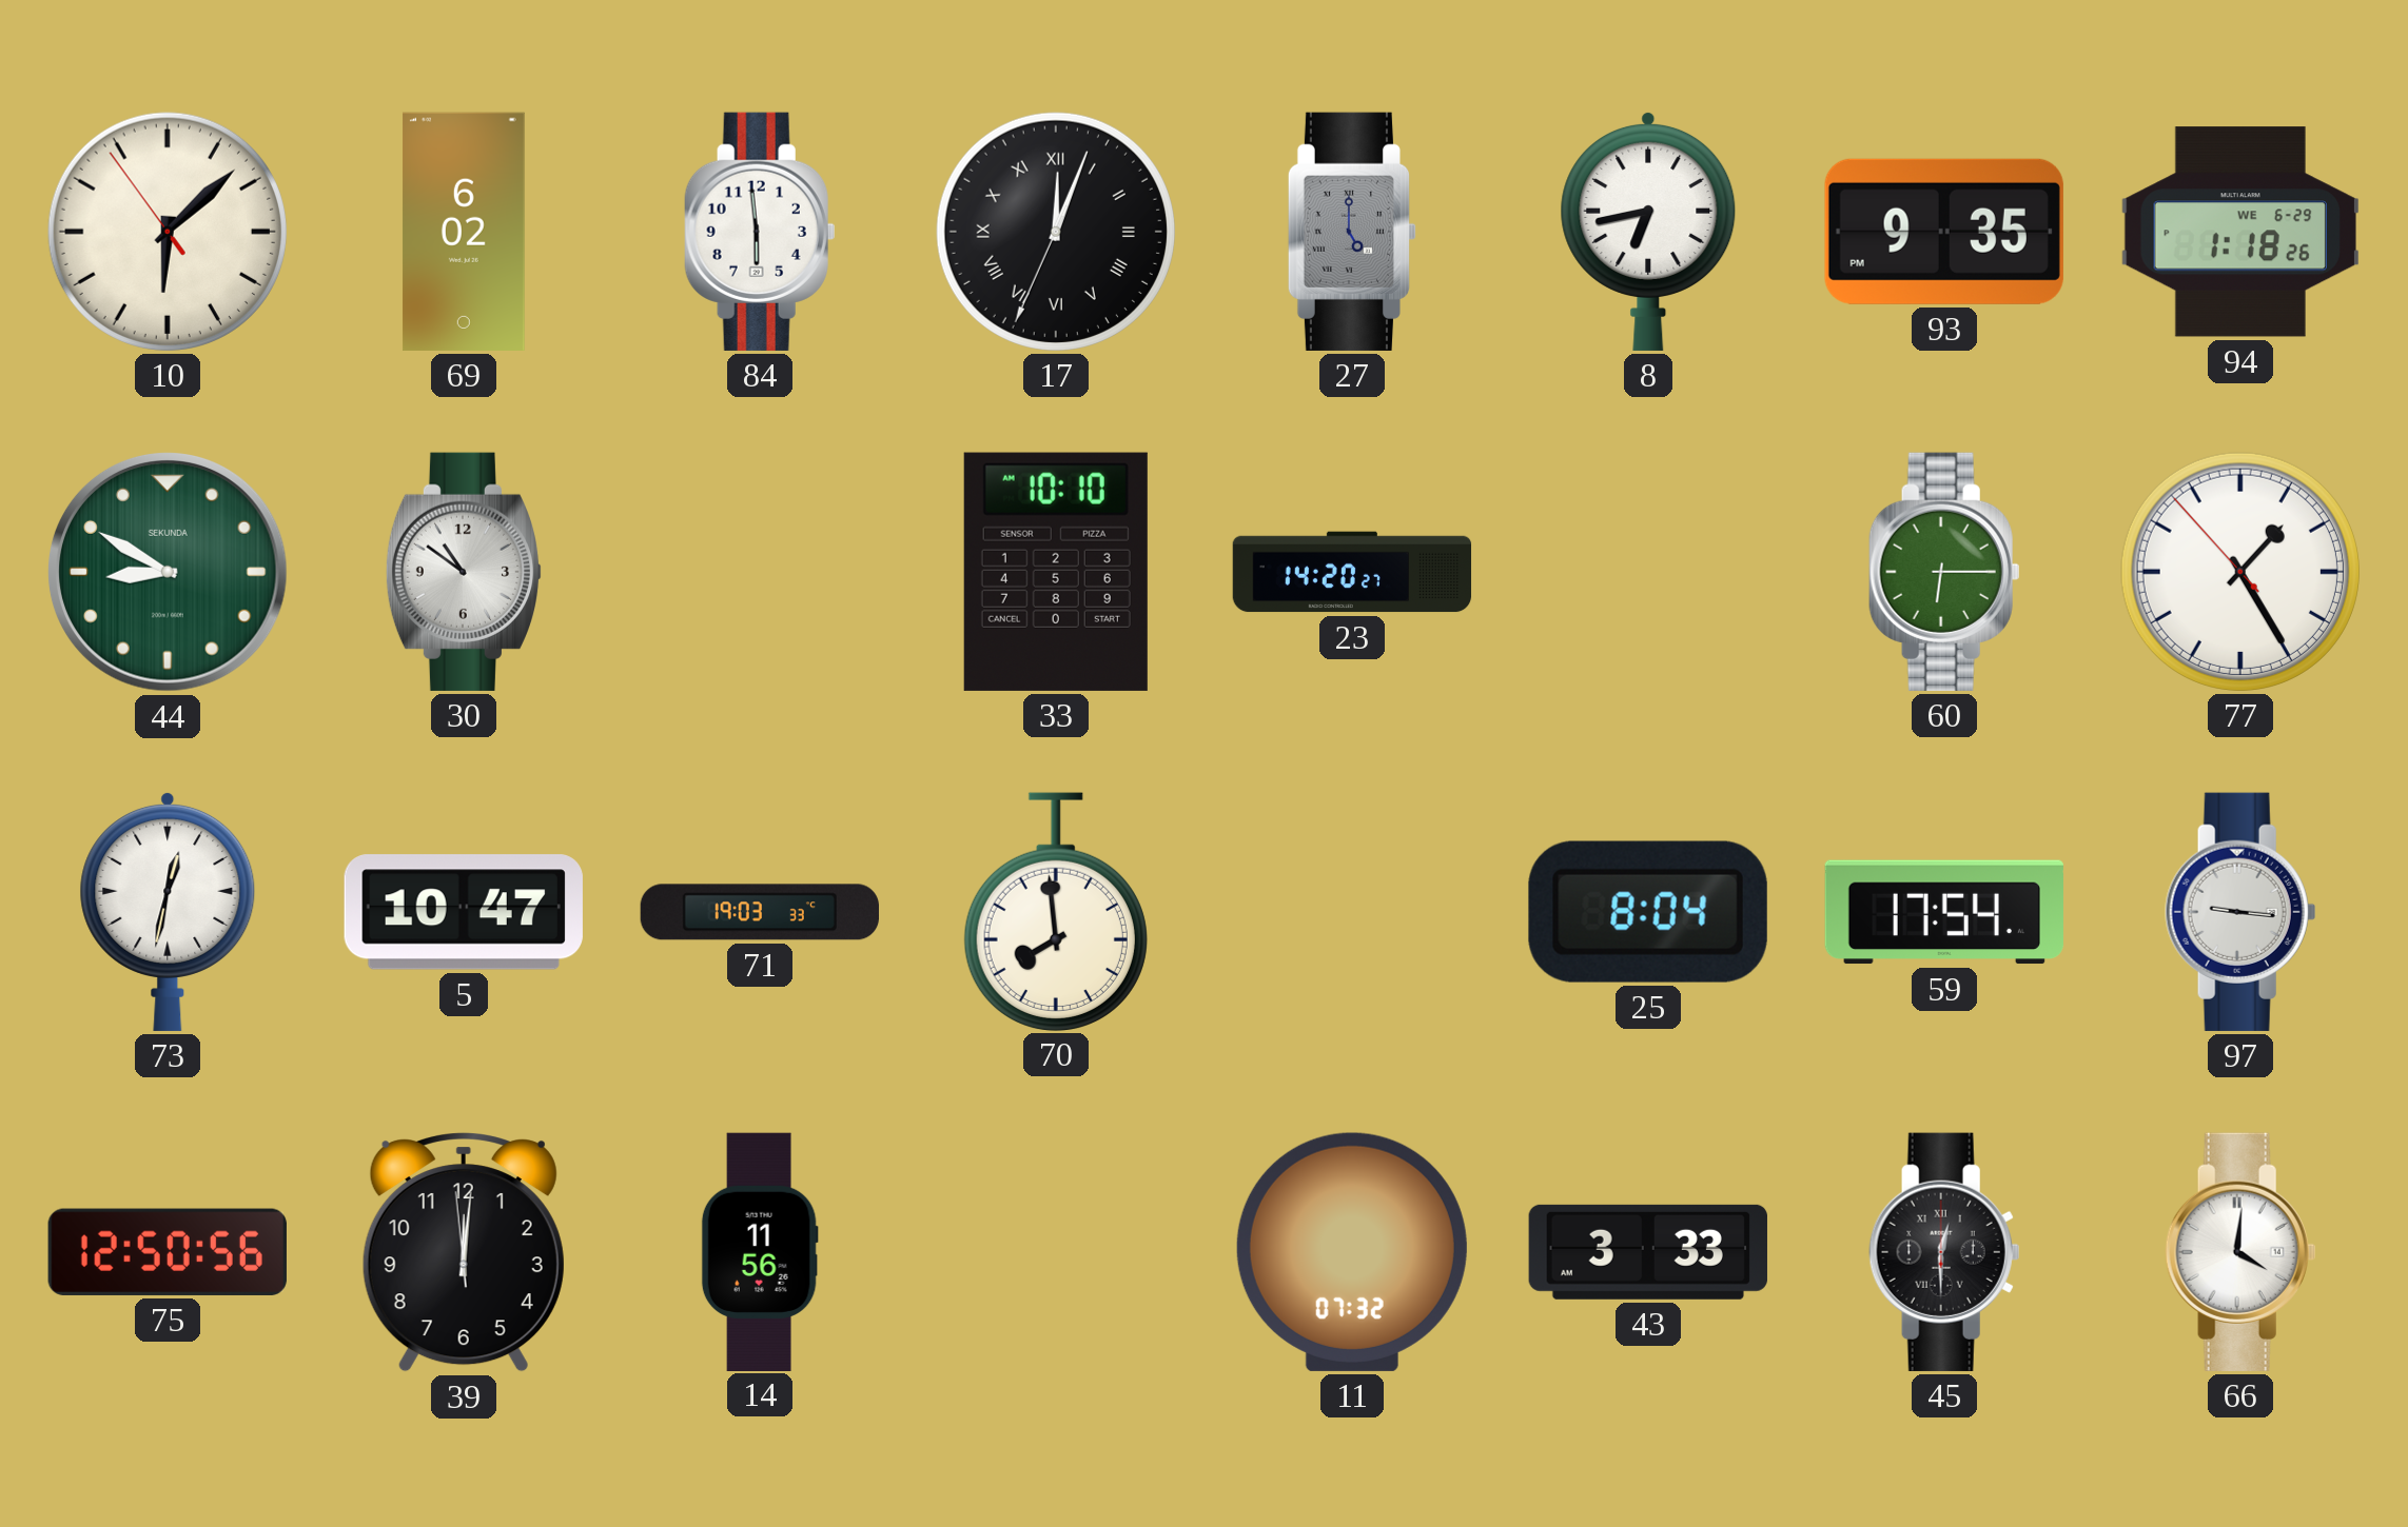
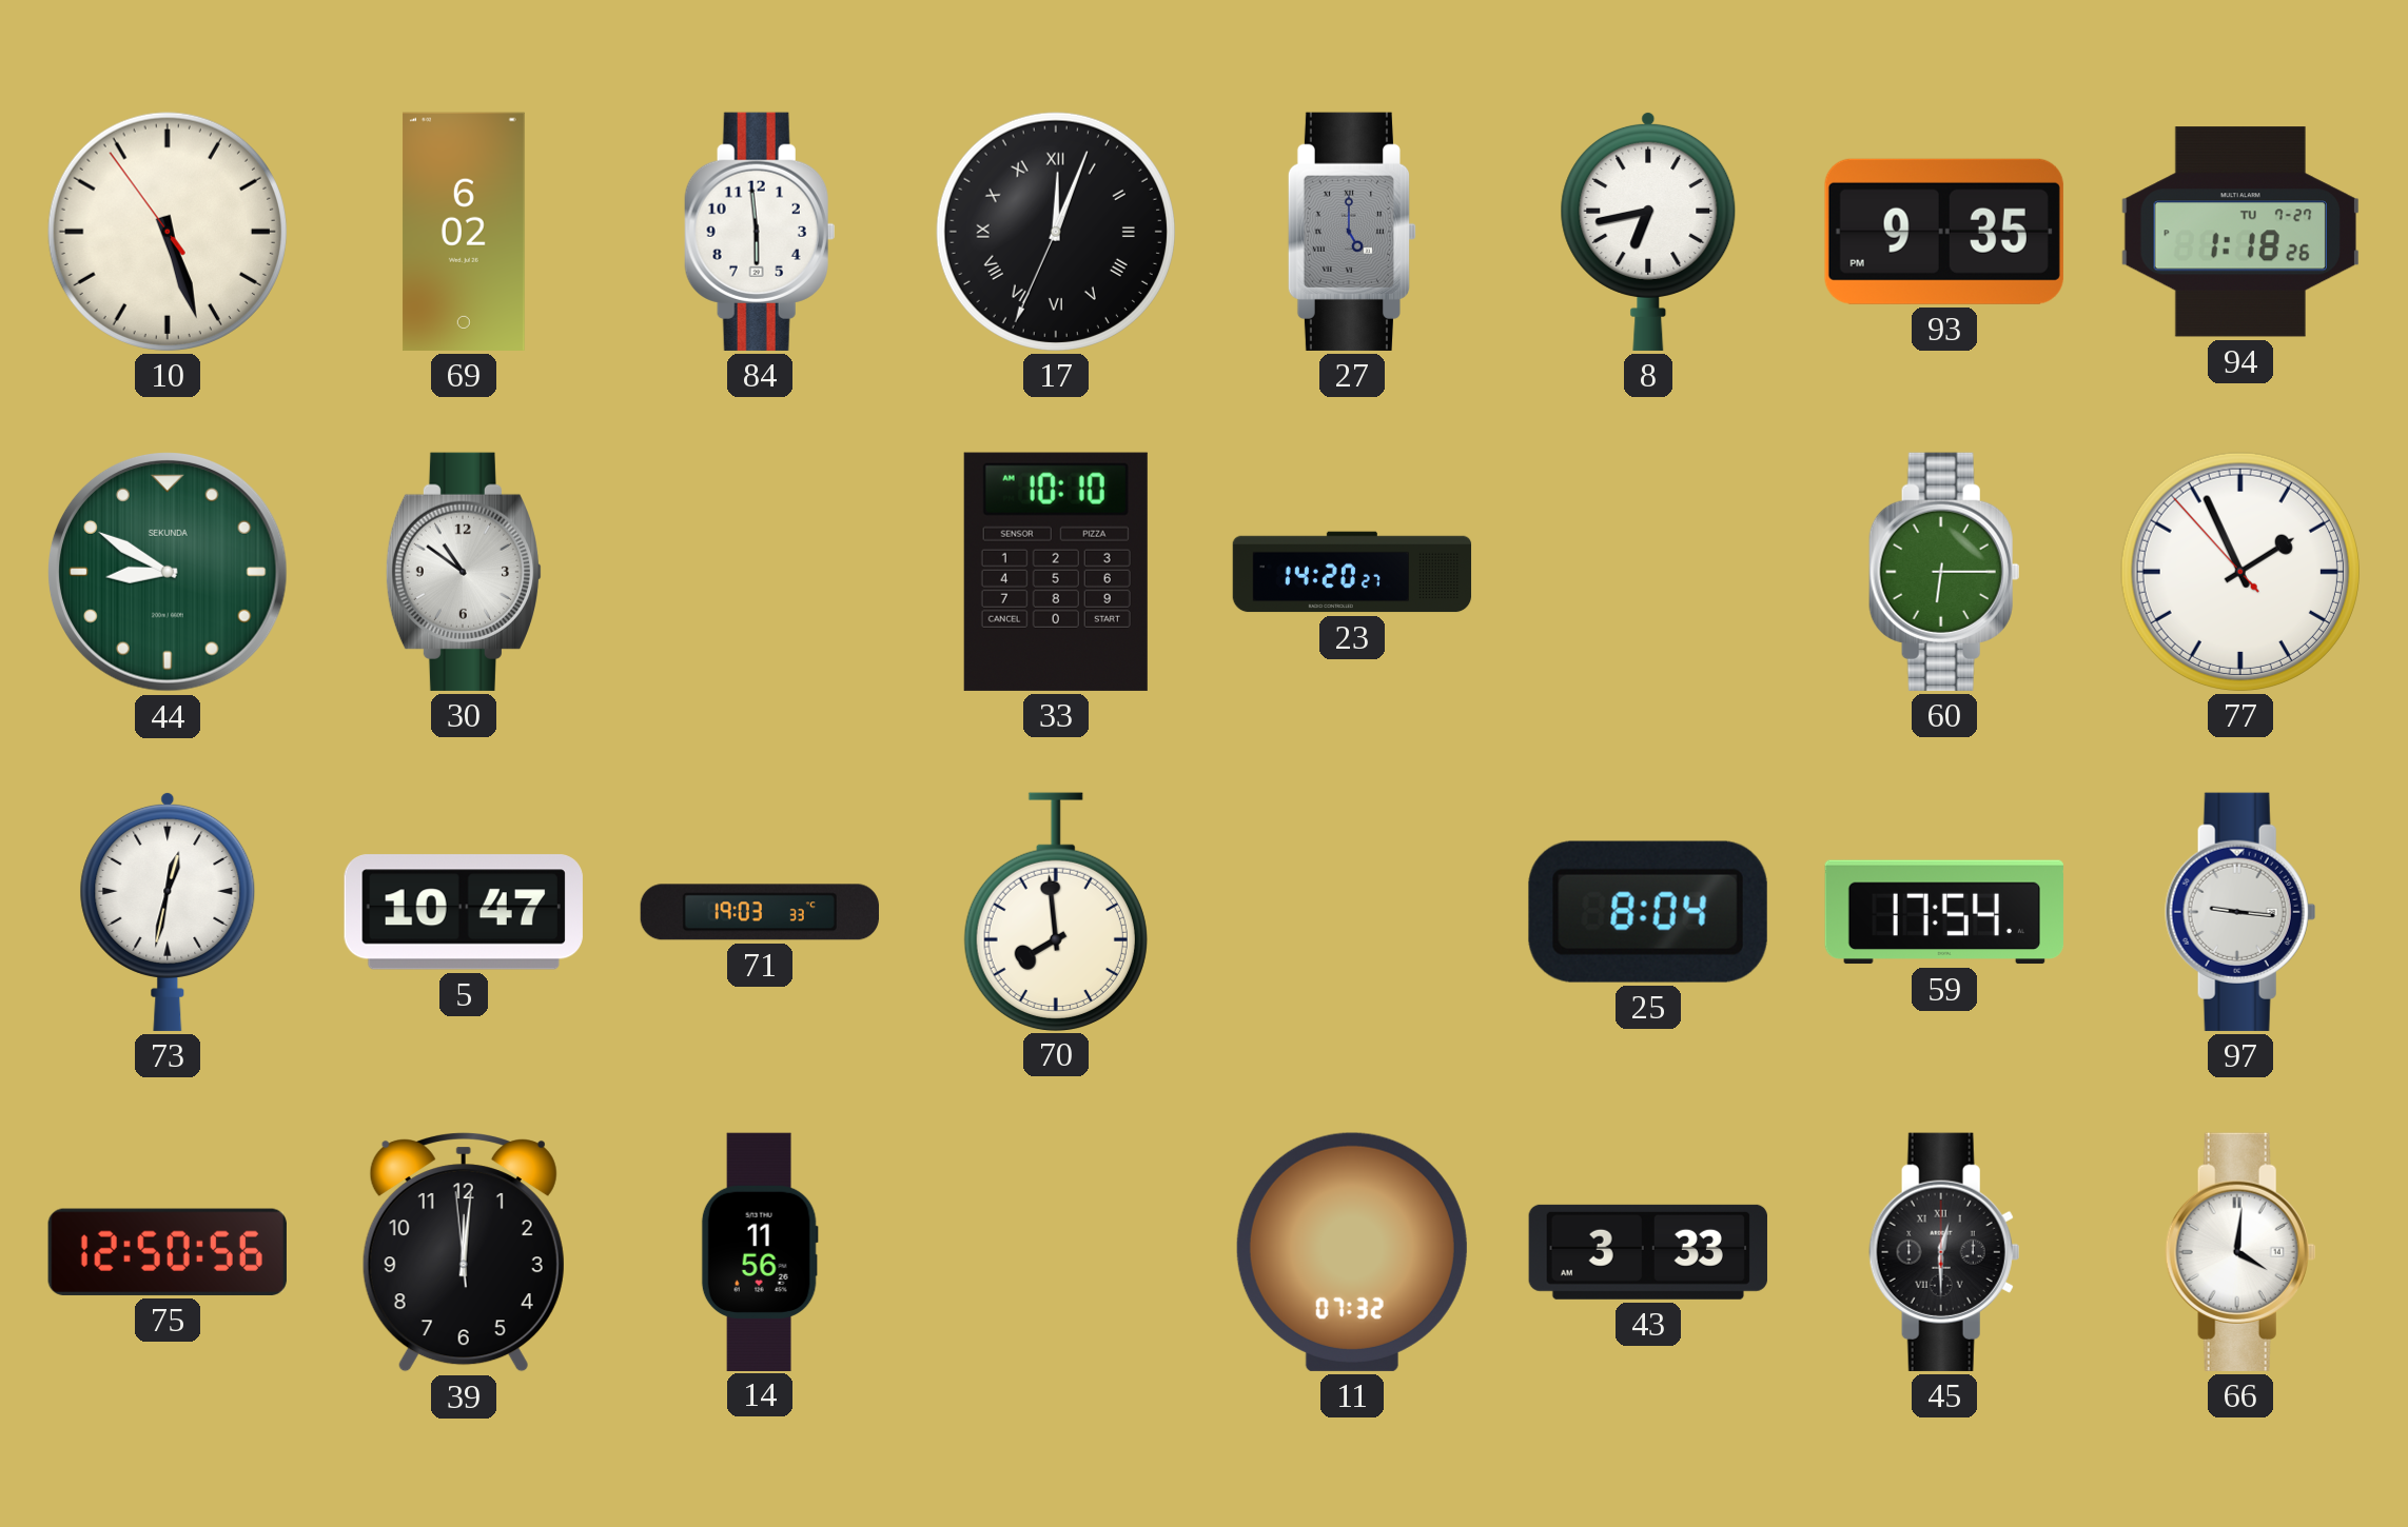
10: 6:07 -> 5:26
94 date: WE 6-29 -> TU 7-27
77: 1:24 -> 1:55
